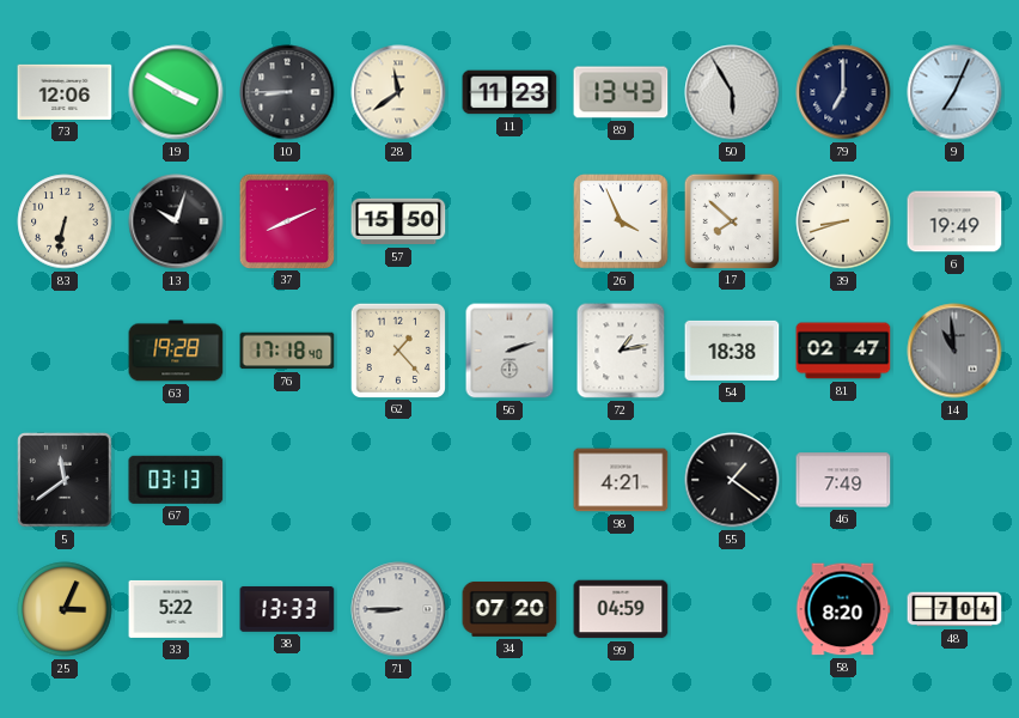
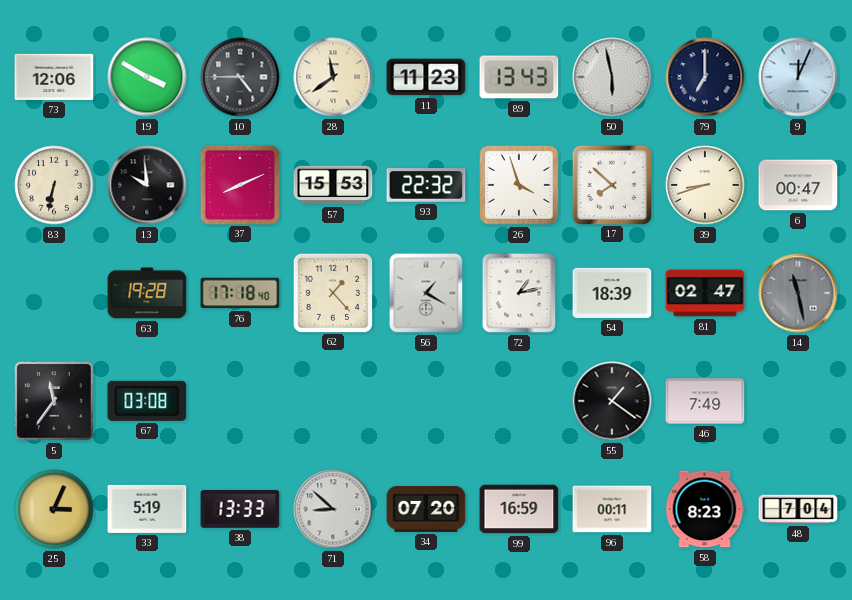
10: 8:45 -> 4:45
50: 5:55 -> 5:58
9: 7:04 -> 12:04
13: 10:03 -> 9:59
57: 15:50 -> 15:53
93: none -> 22:32
26: 3:56 -> 3:57
6: 19:49 -> 00:47
56: 2:12 -> 1:20
54: 18:38 -> 18:39
14: 10:59 -> 11:28
5: 11:39 -> 11:36
67: 03:13 -> 03:08
98: 4:21 -> none
33: 5:22 -> 5:19
71: 8:45 -> 8:52
99: 04:59 -> 16:59
96: none -> 00:11
58: 8:20 -> 8:23
